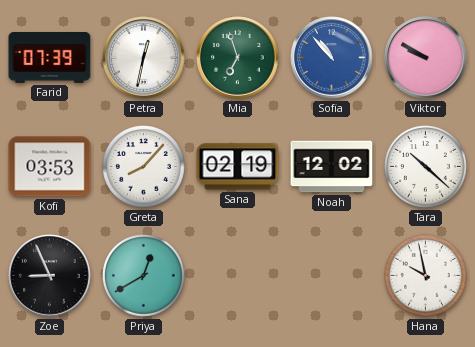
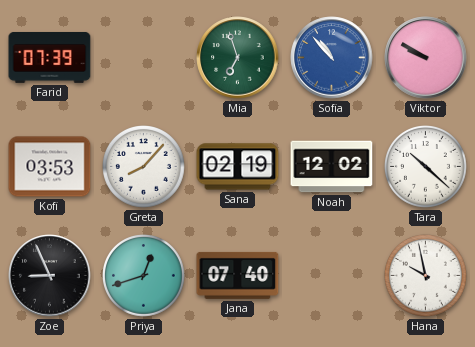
Petra: 12:32 -> none
Priya: 12:40 -> 12:42
Jana: none -> 07:40
